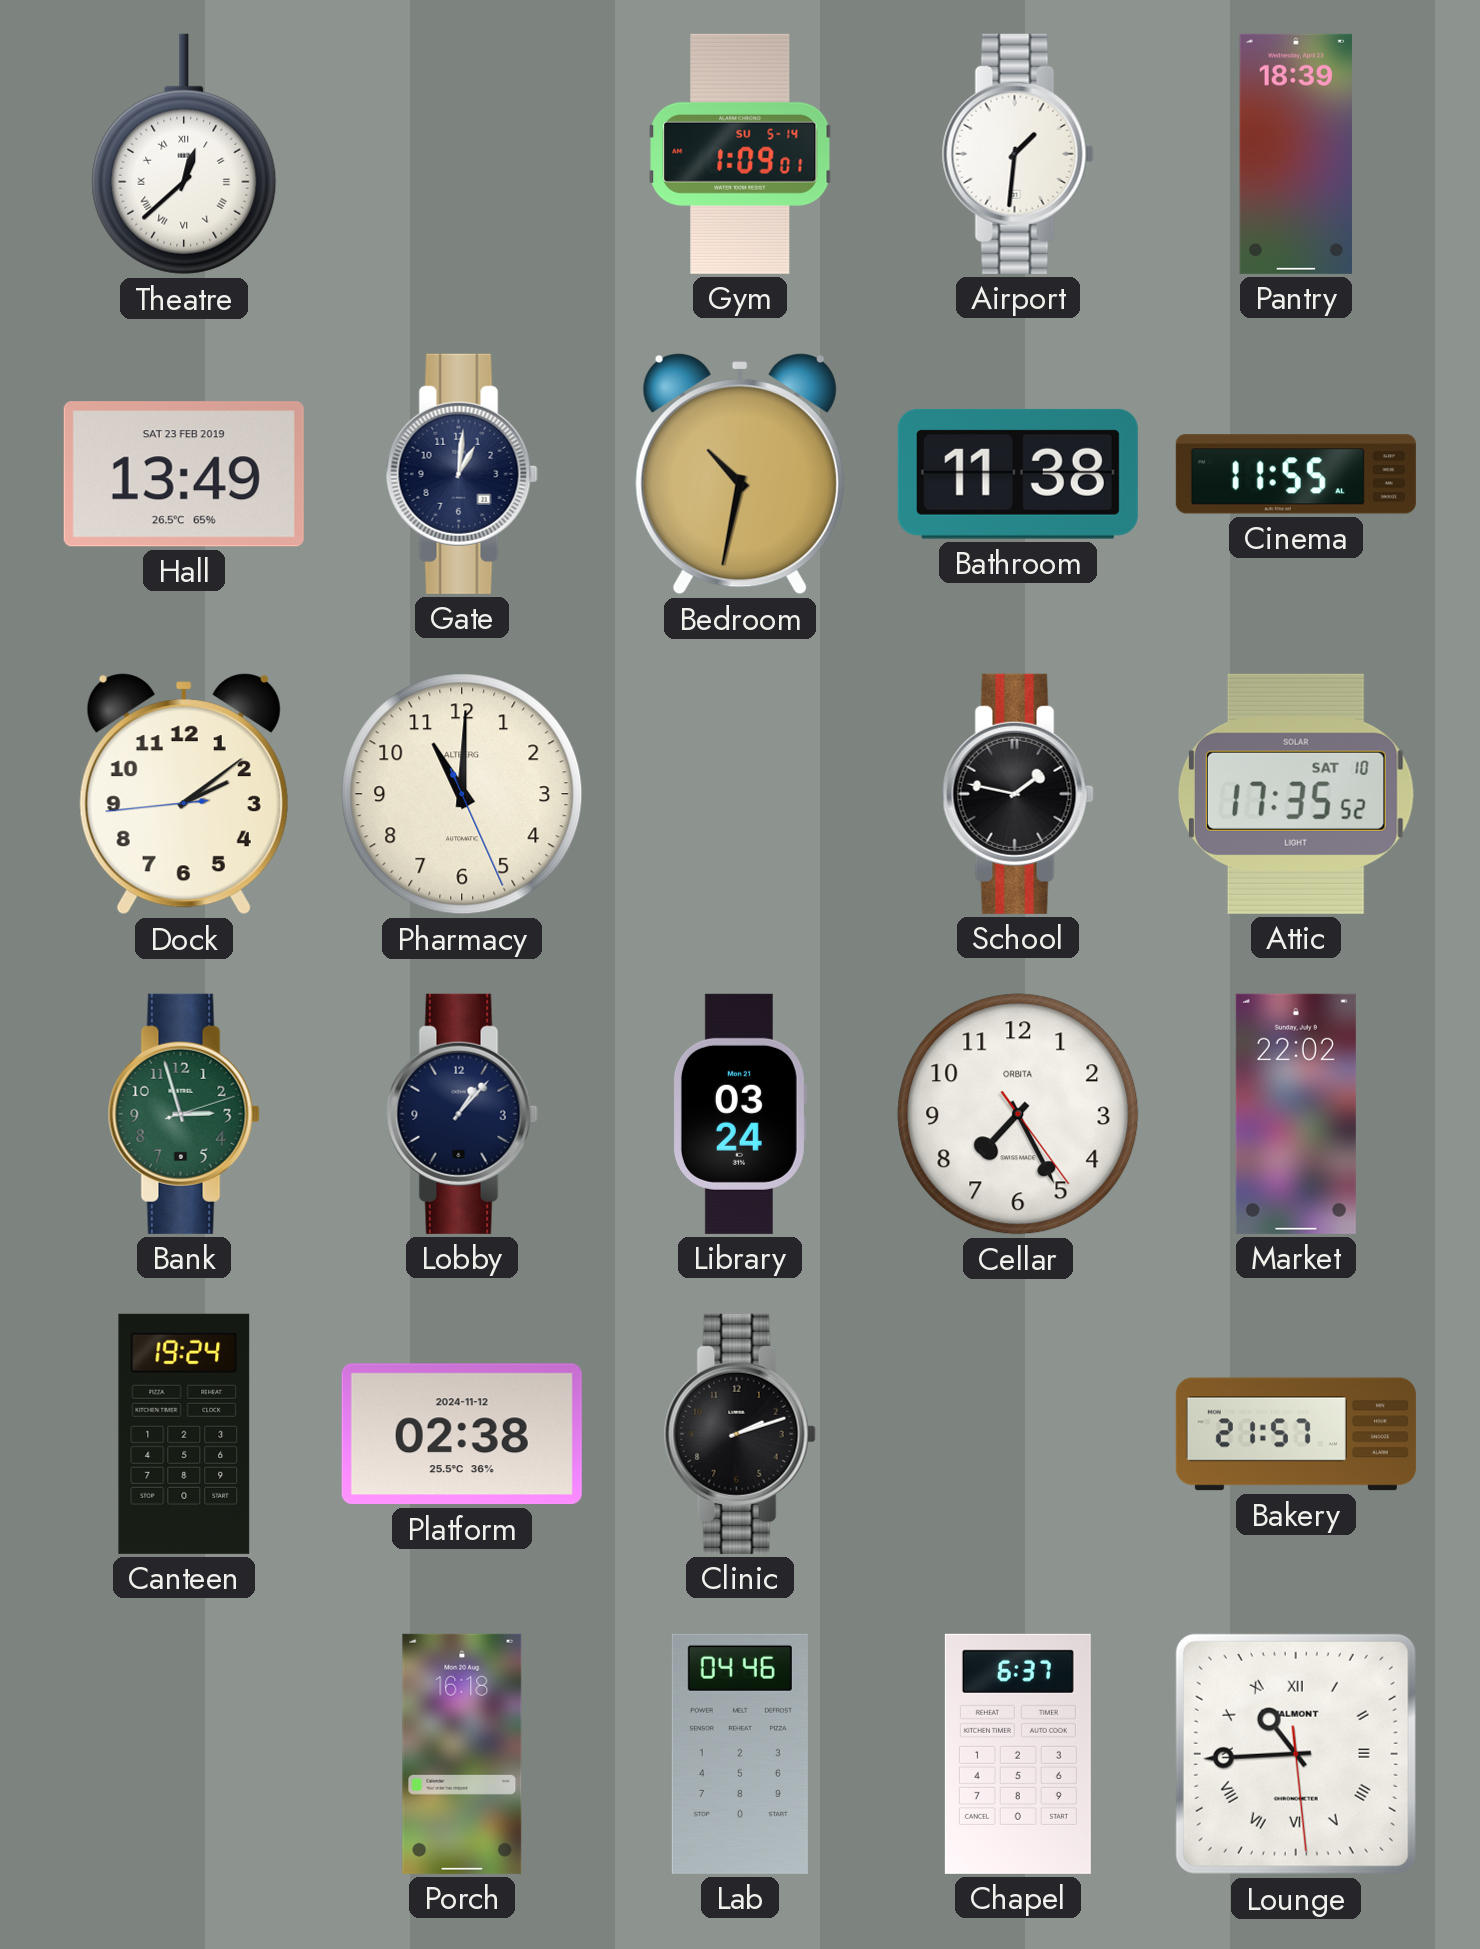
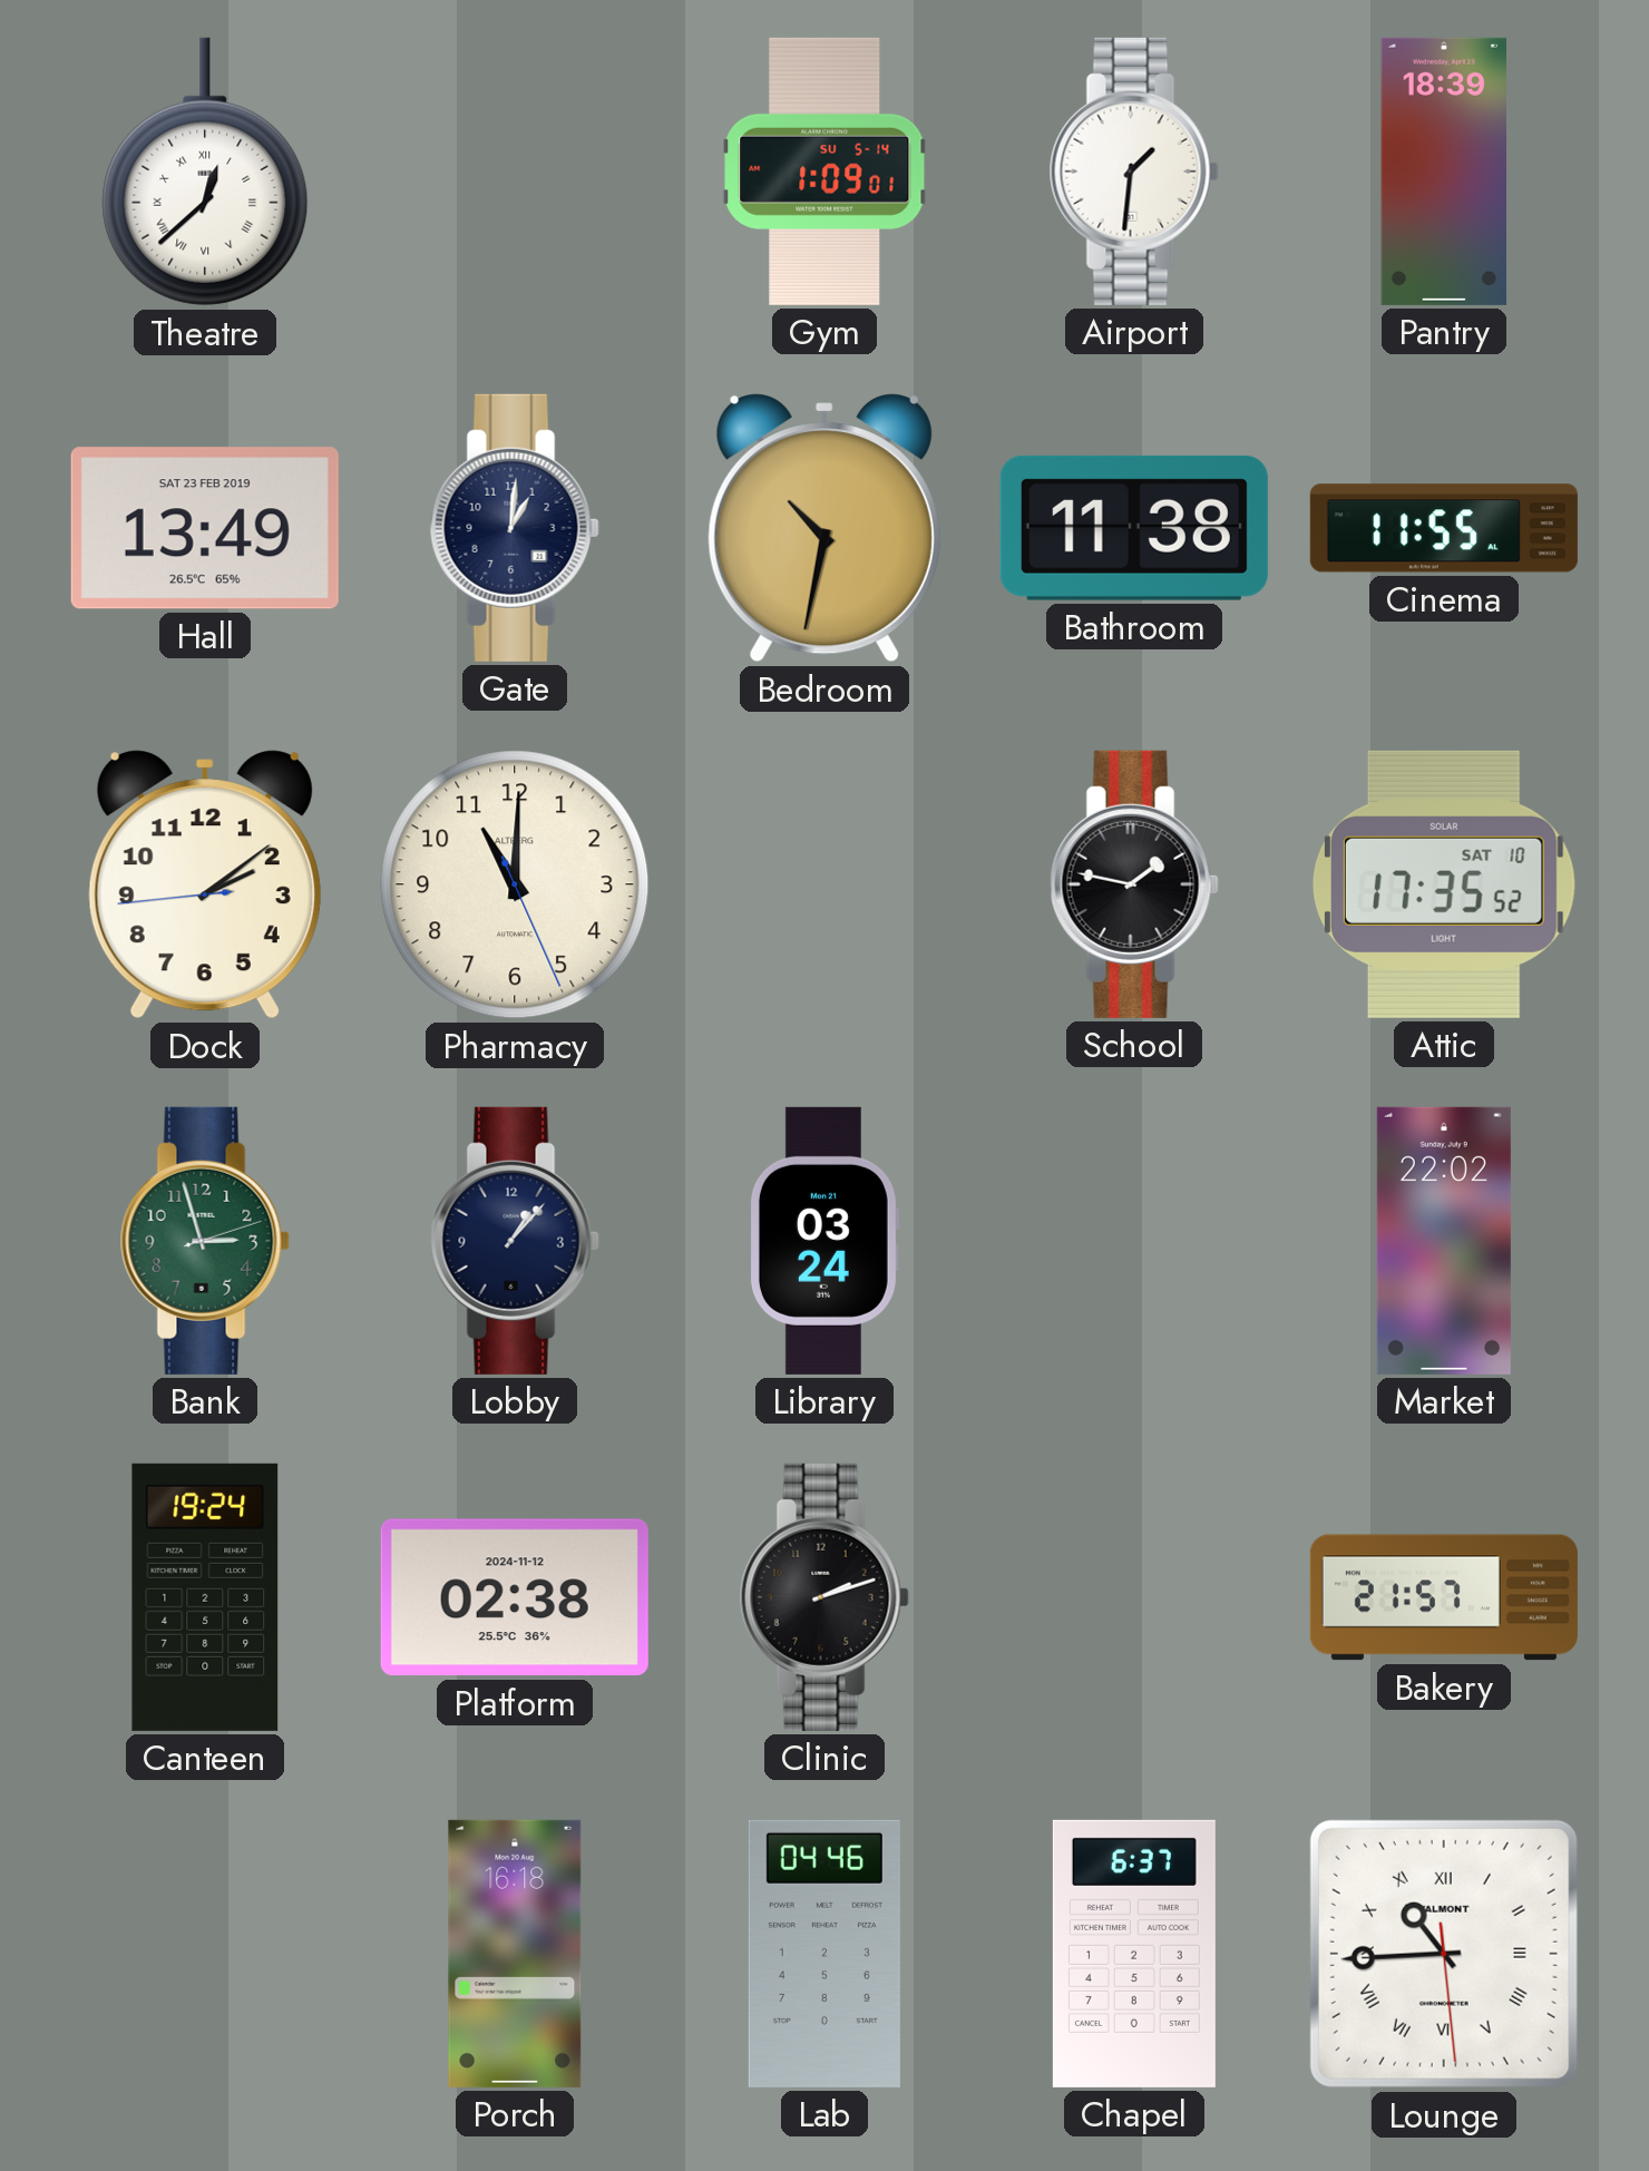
Cellar: 7:25 -> none
